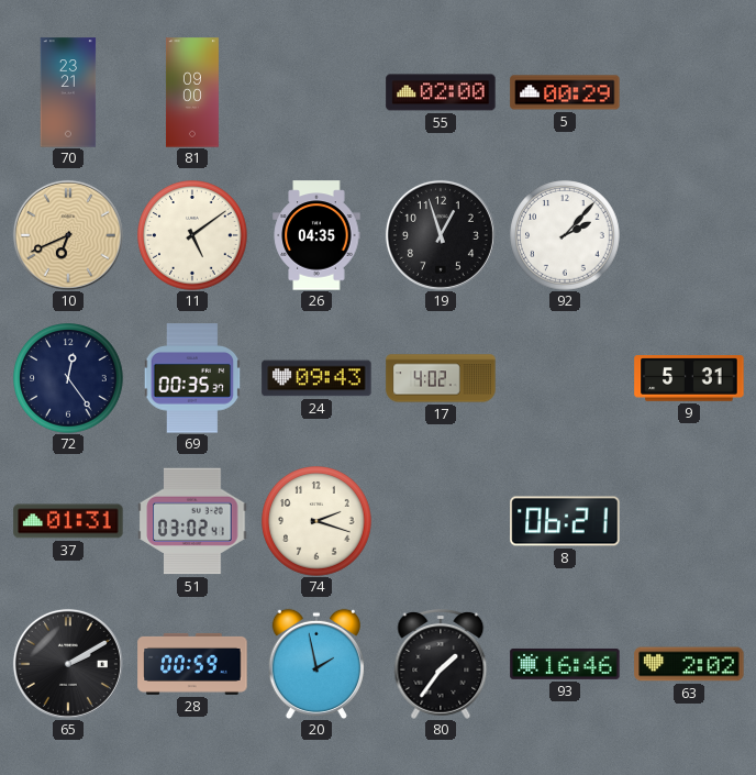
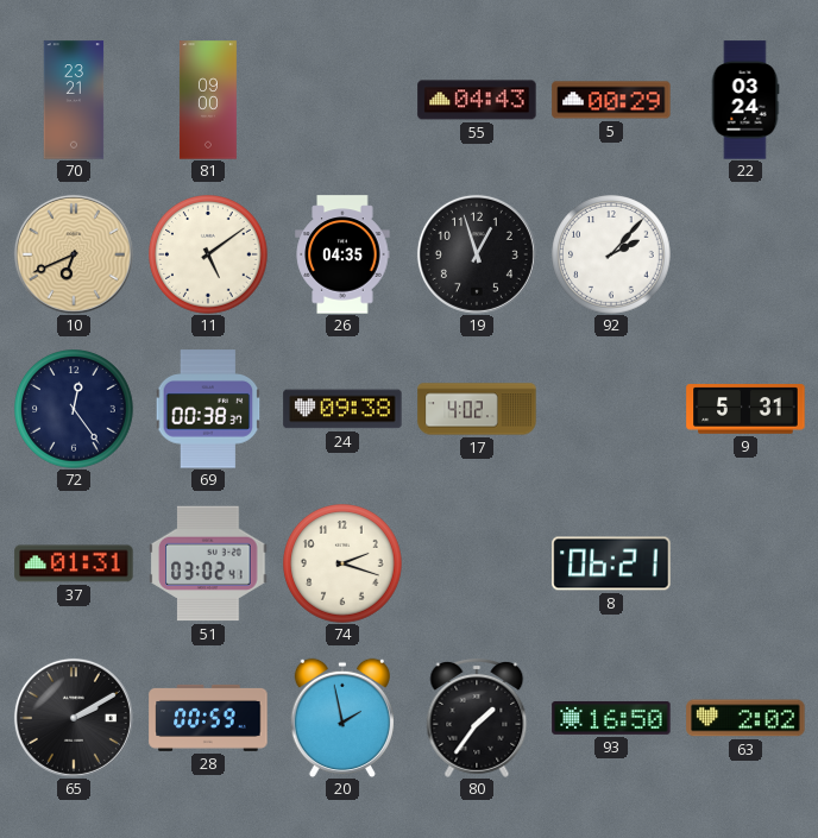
55: 02:00 -> 04:43
22: none -> 03:24
69: 00:35 -> 00:38
24: 09:43 -> 09:38
93: 16:46 -> 16:50
